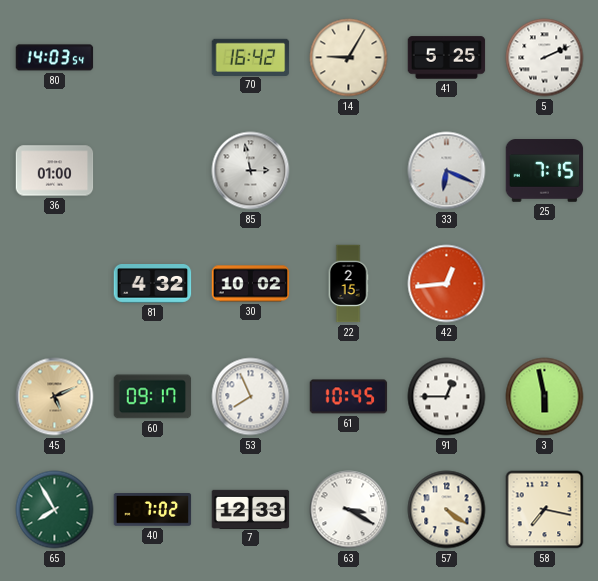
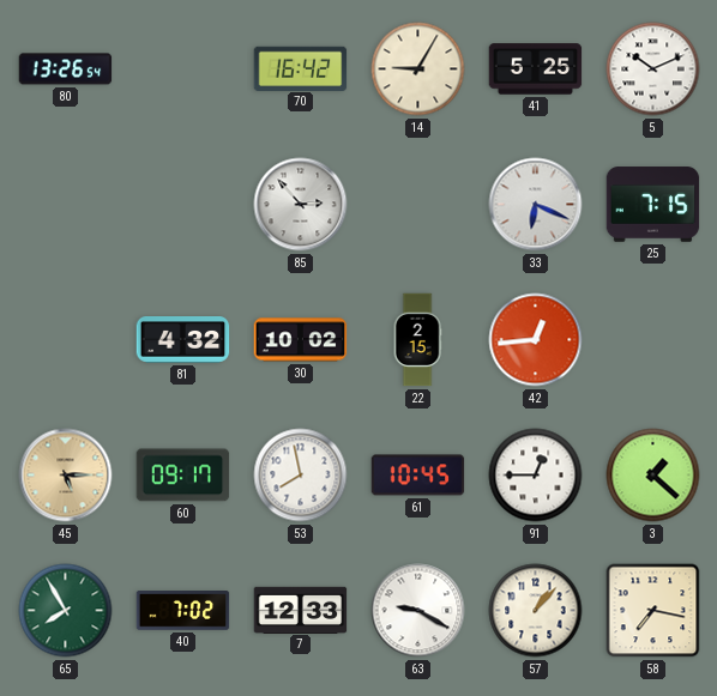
80: 14:03 -> 13:26
5: 2:11 -> 10:11
36: 01:00 -> none
85: 2:58 -> 2:53
45: 5:11 -> 5:15
53: 7:56 -> 7:58
3: 5:58 -> 1:22
63: 3:20 -> 9:20
57: 4:21 -> 1:07
